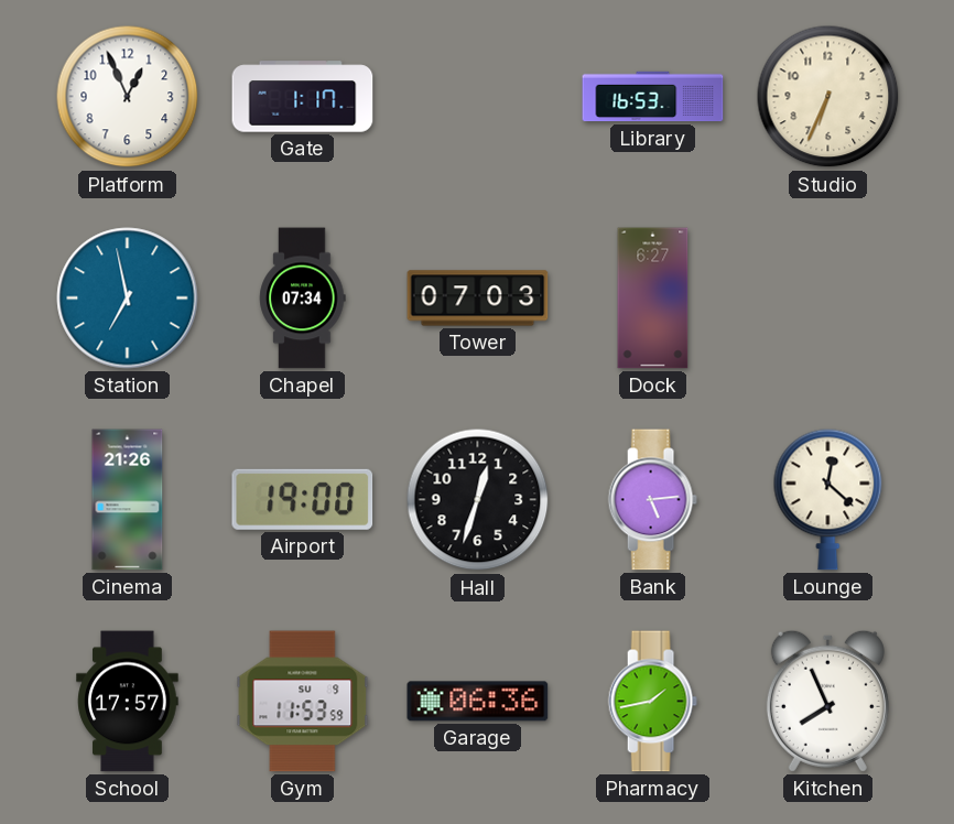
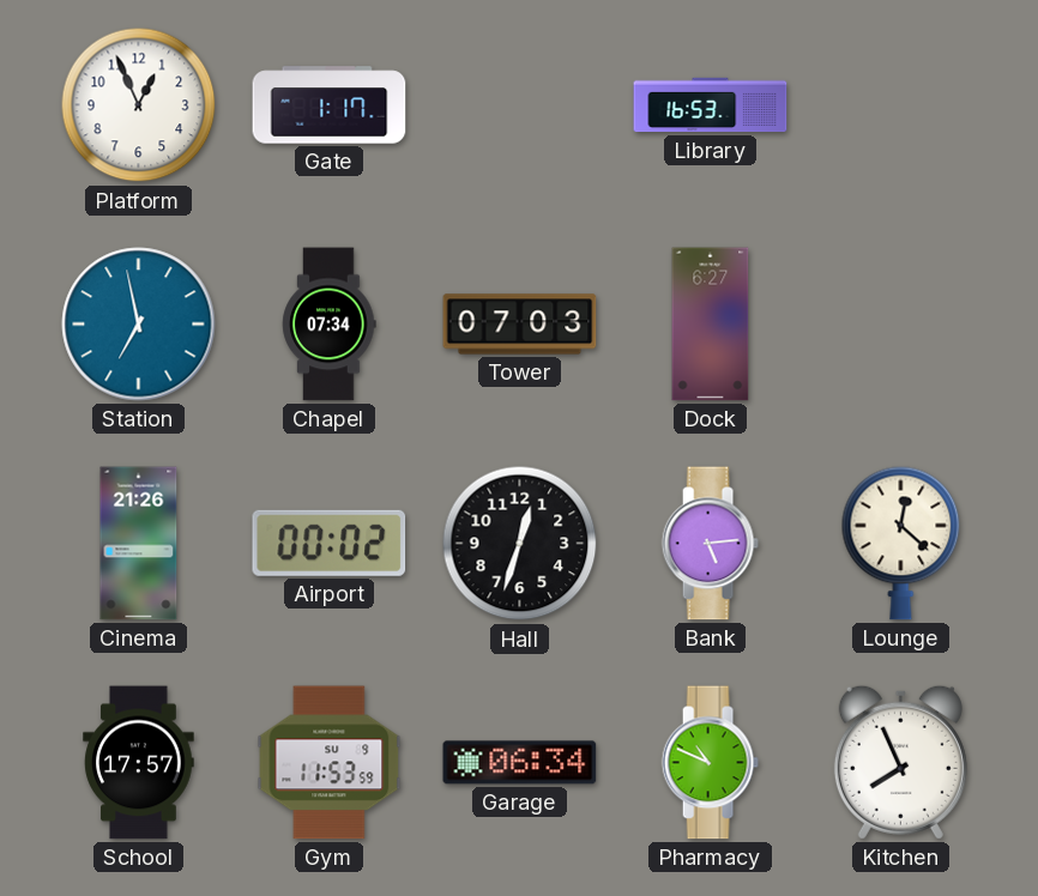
Studio: 6:34 -> none
Airport: 19:00 -> 00:02
Garage: 06:36 -> 06:34
Pharmacy: 1:43 -> 10:49
